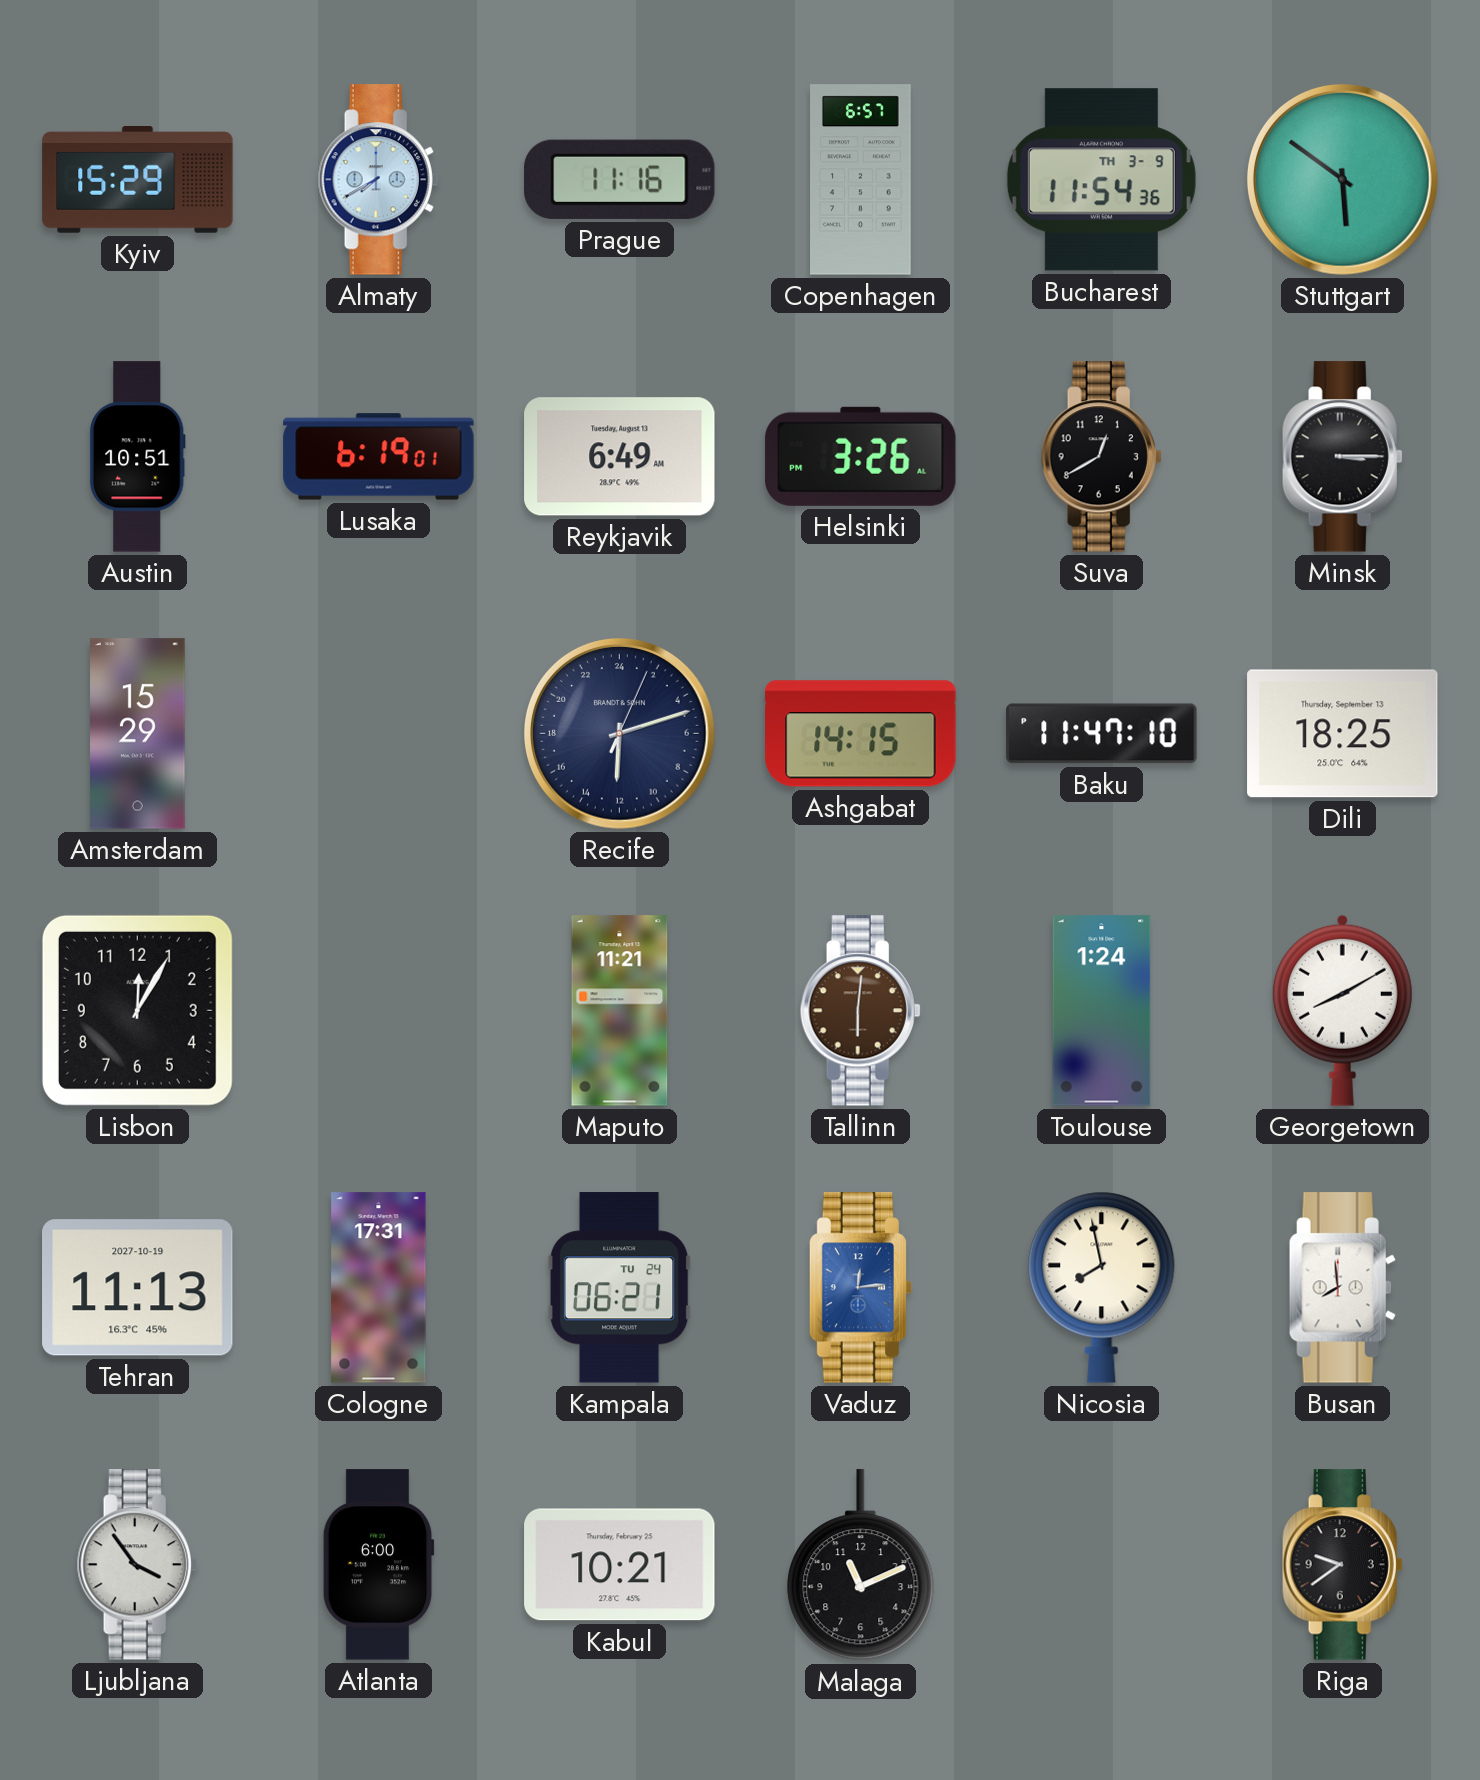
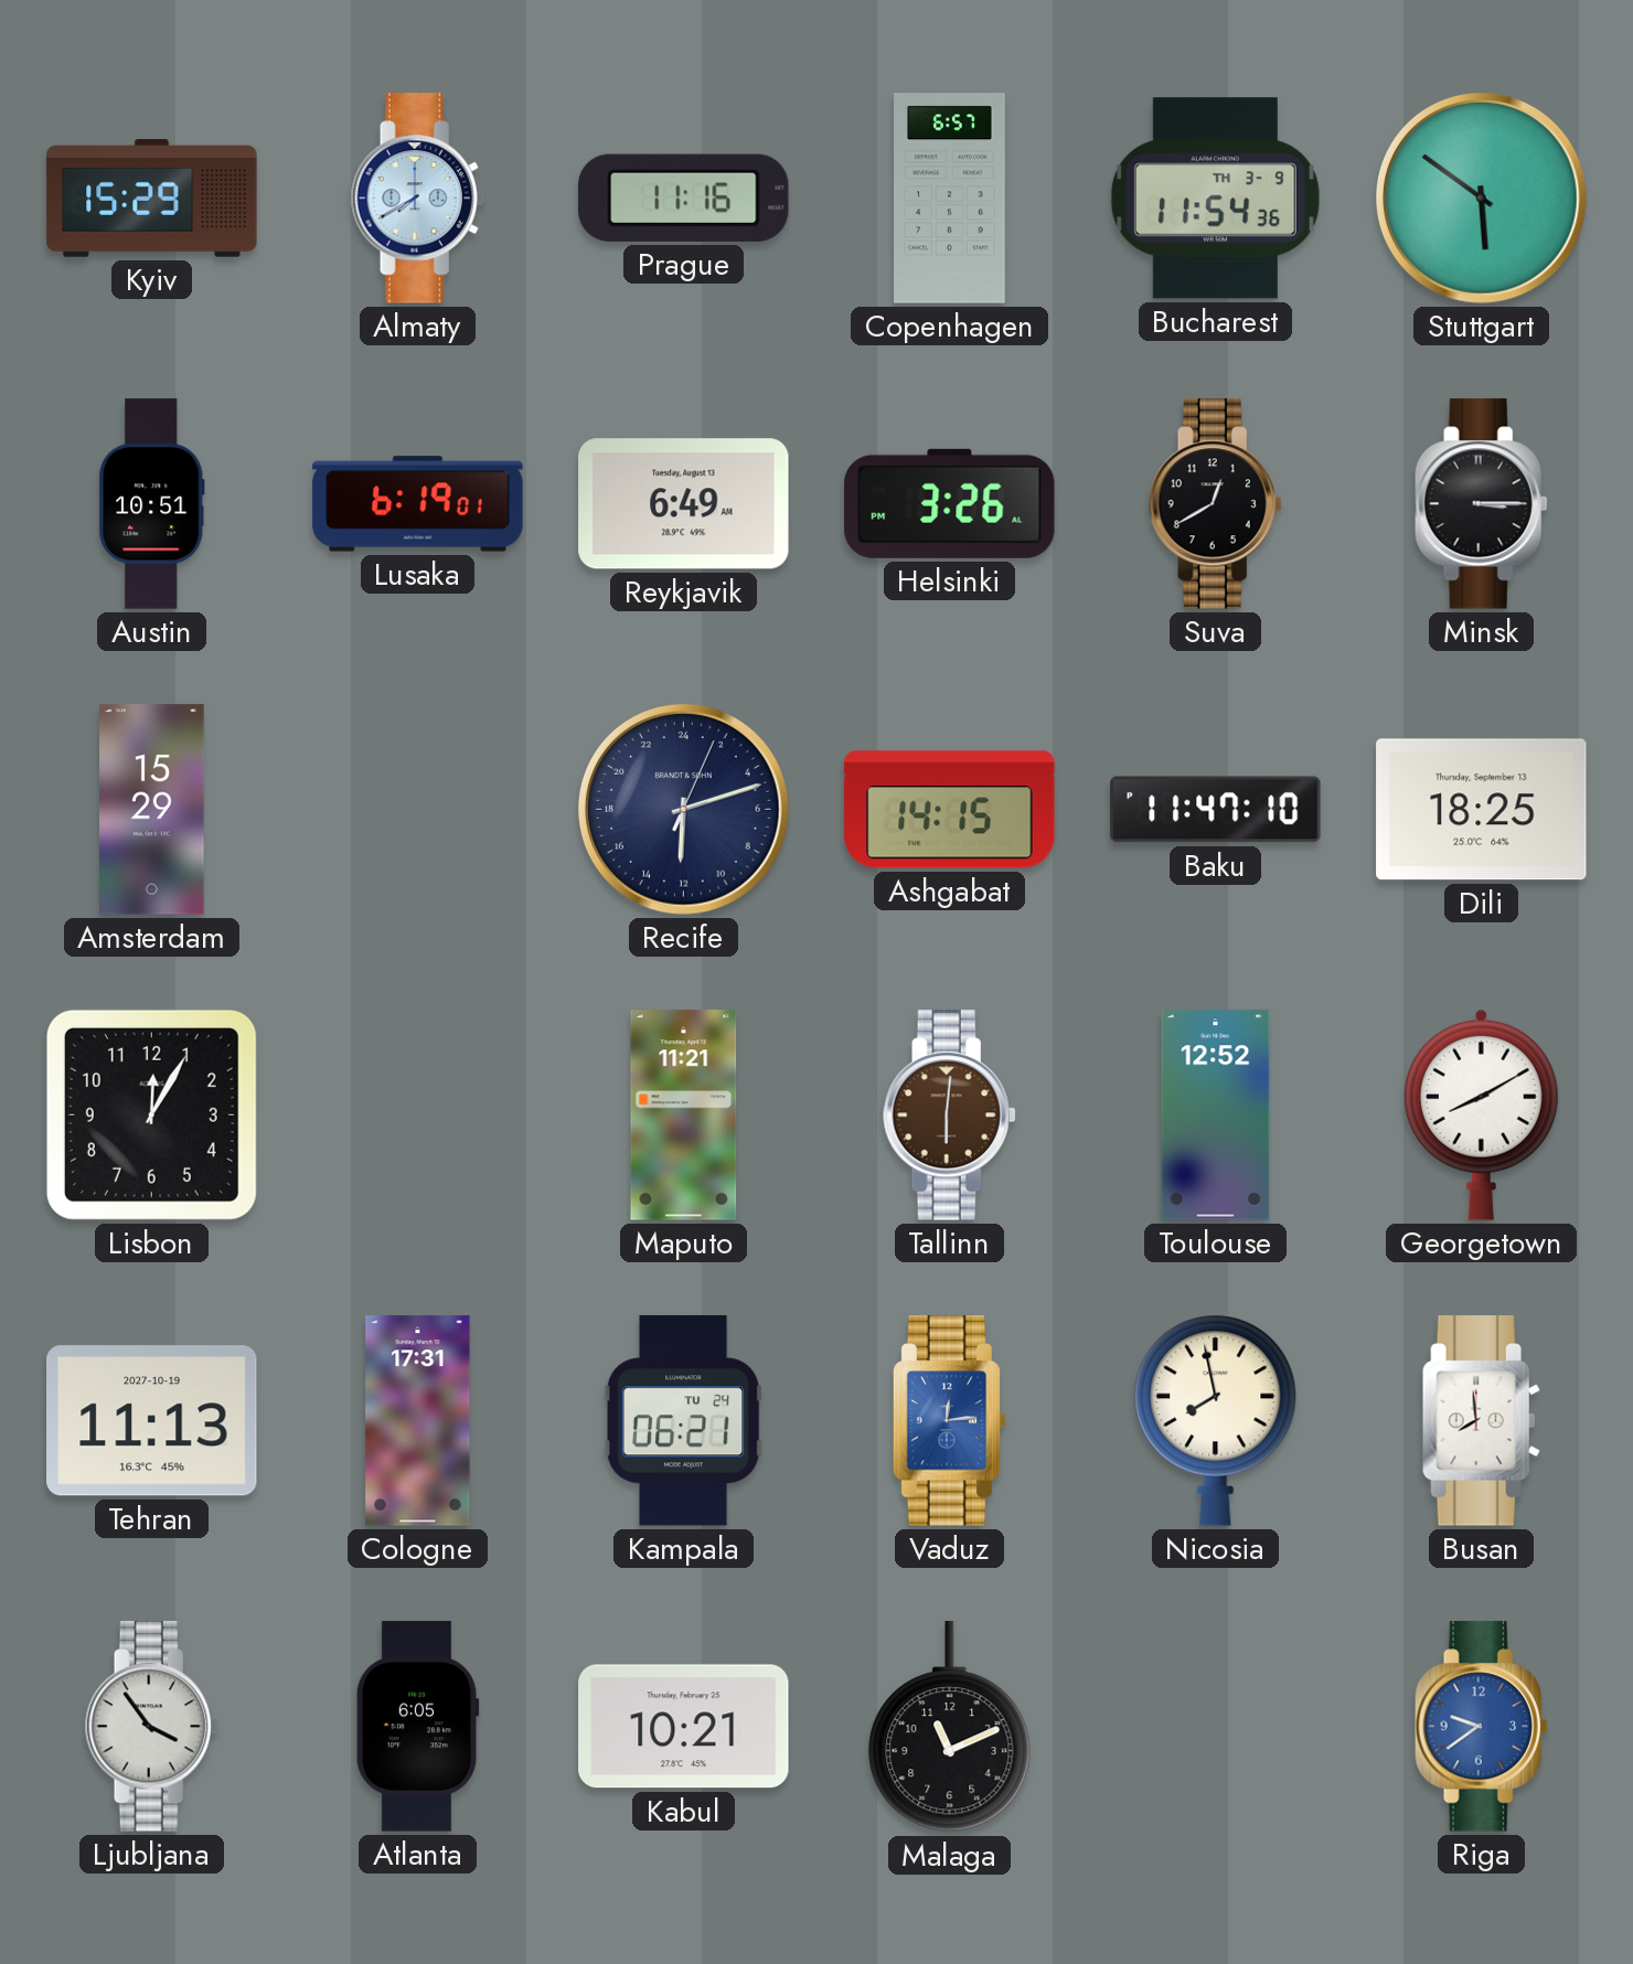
Toulouse: 1:24 -> 12:52
Atlanta: 6:00 -> 6:05
Riga dial: black -> blue
